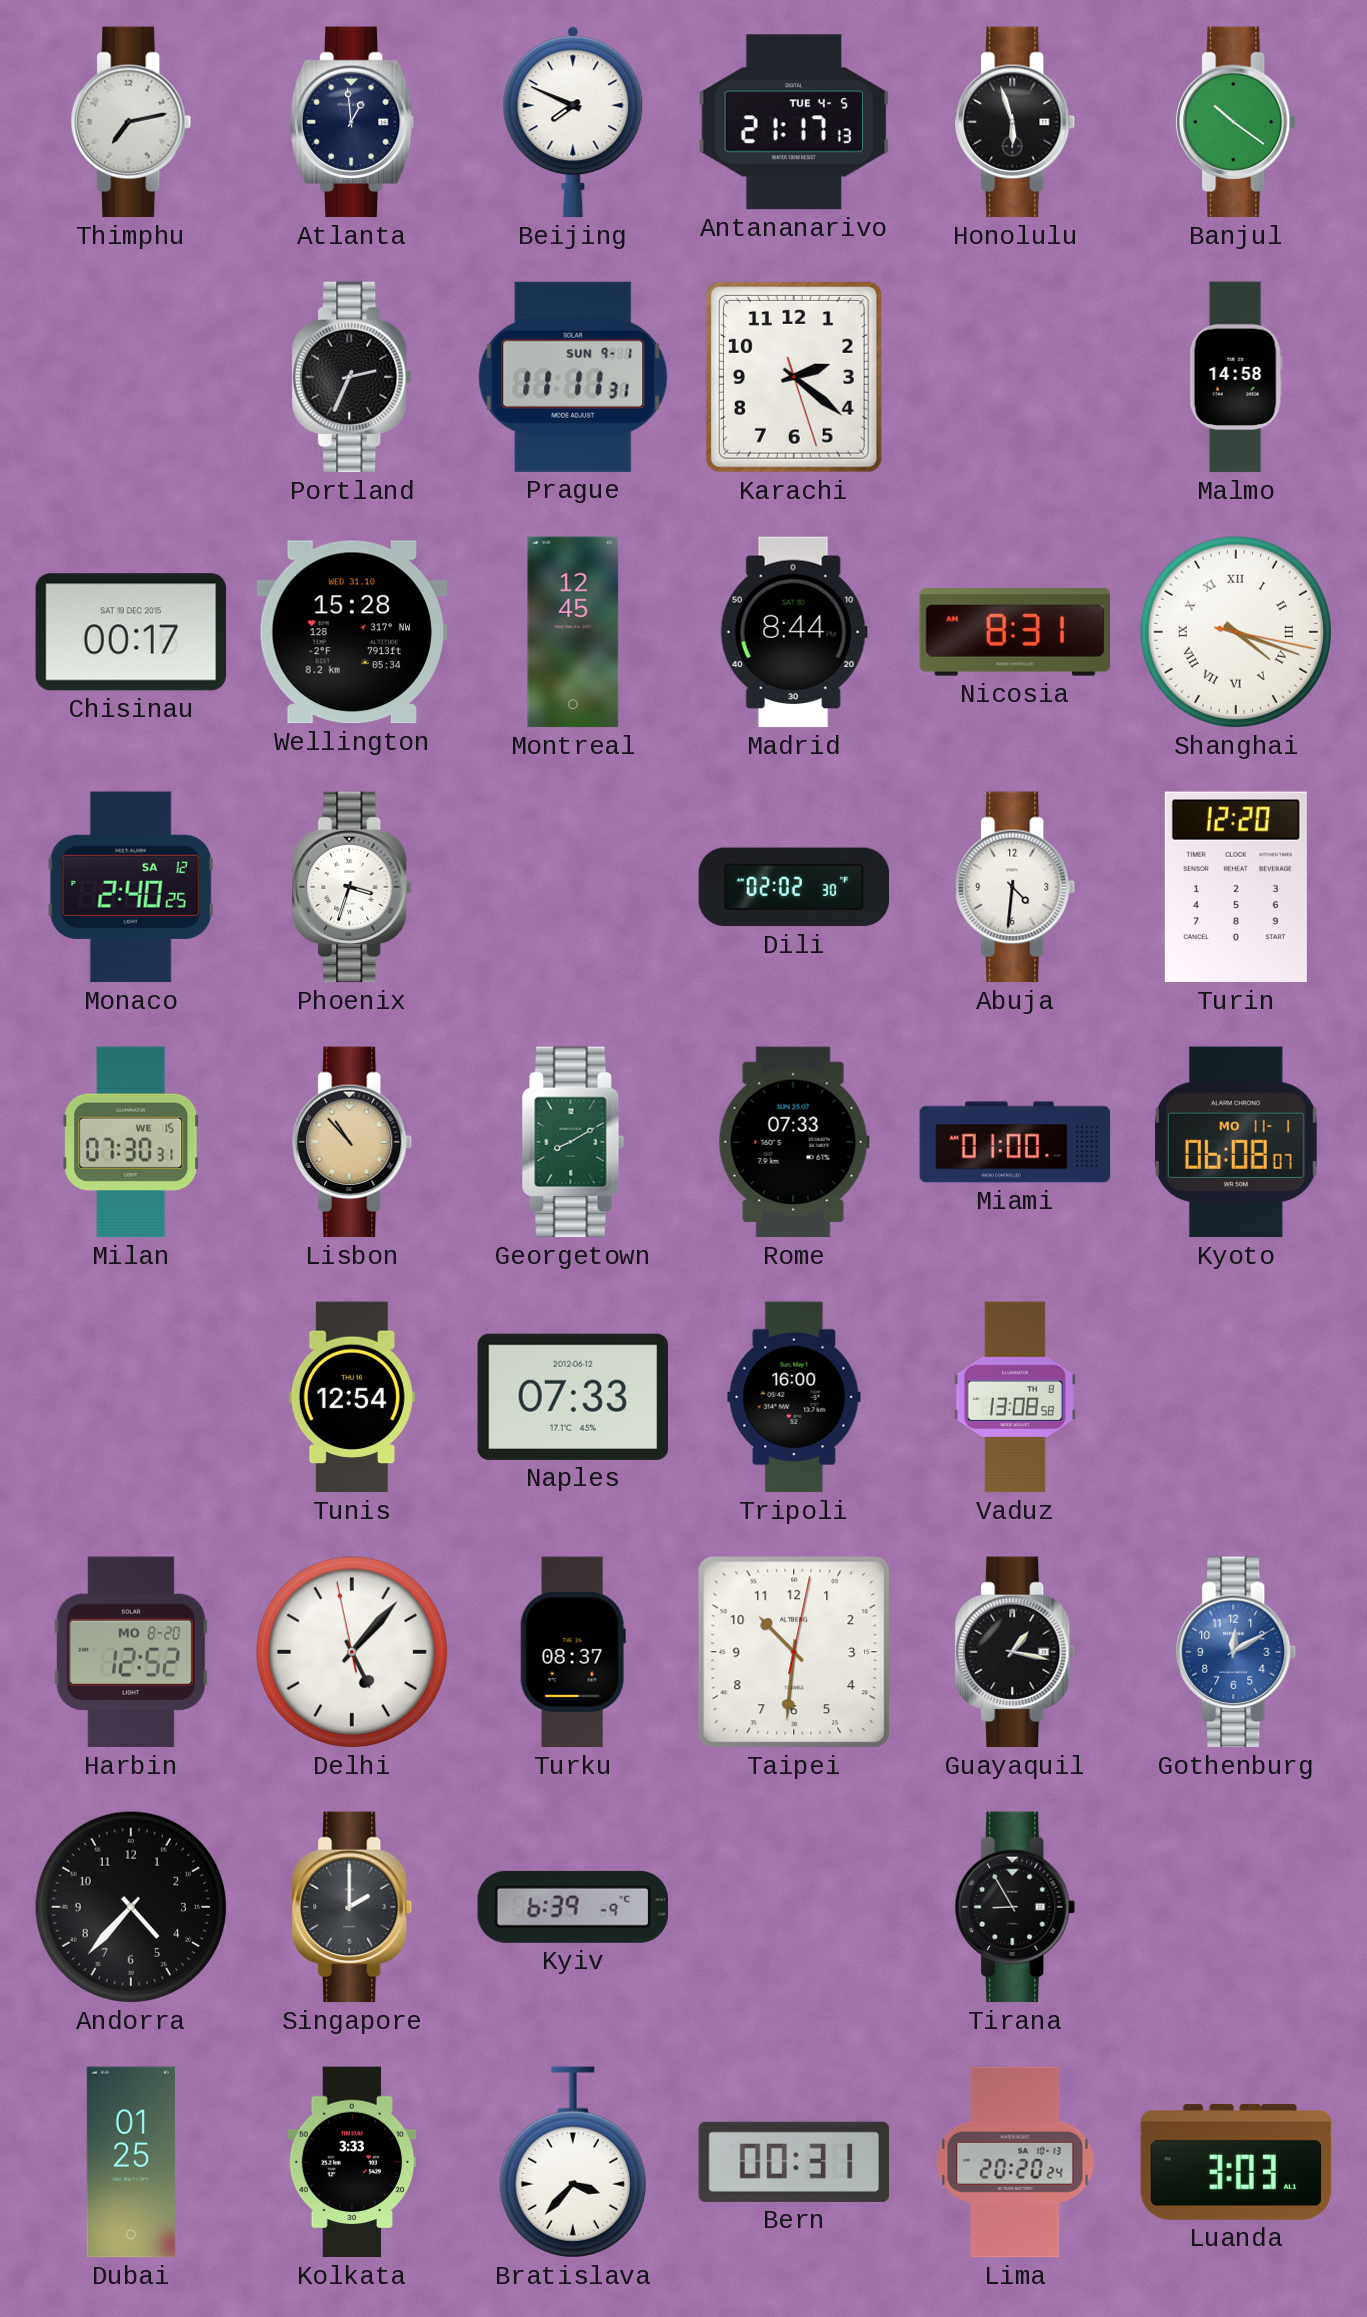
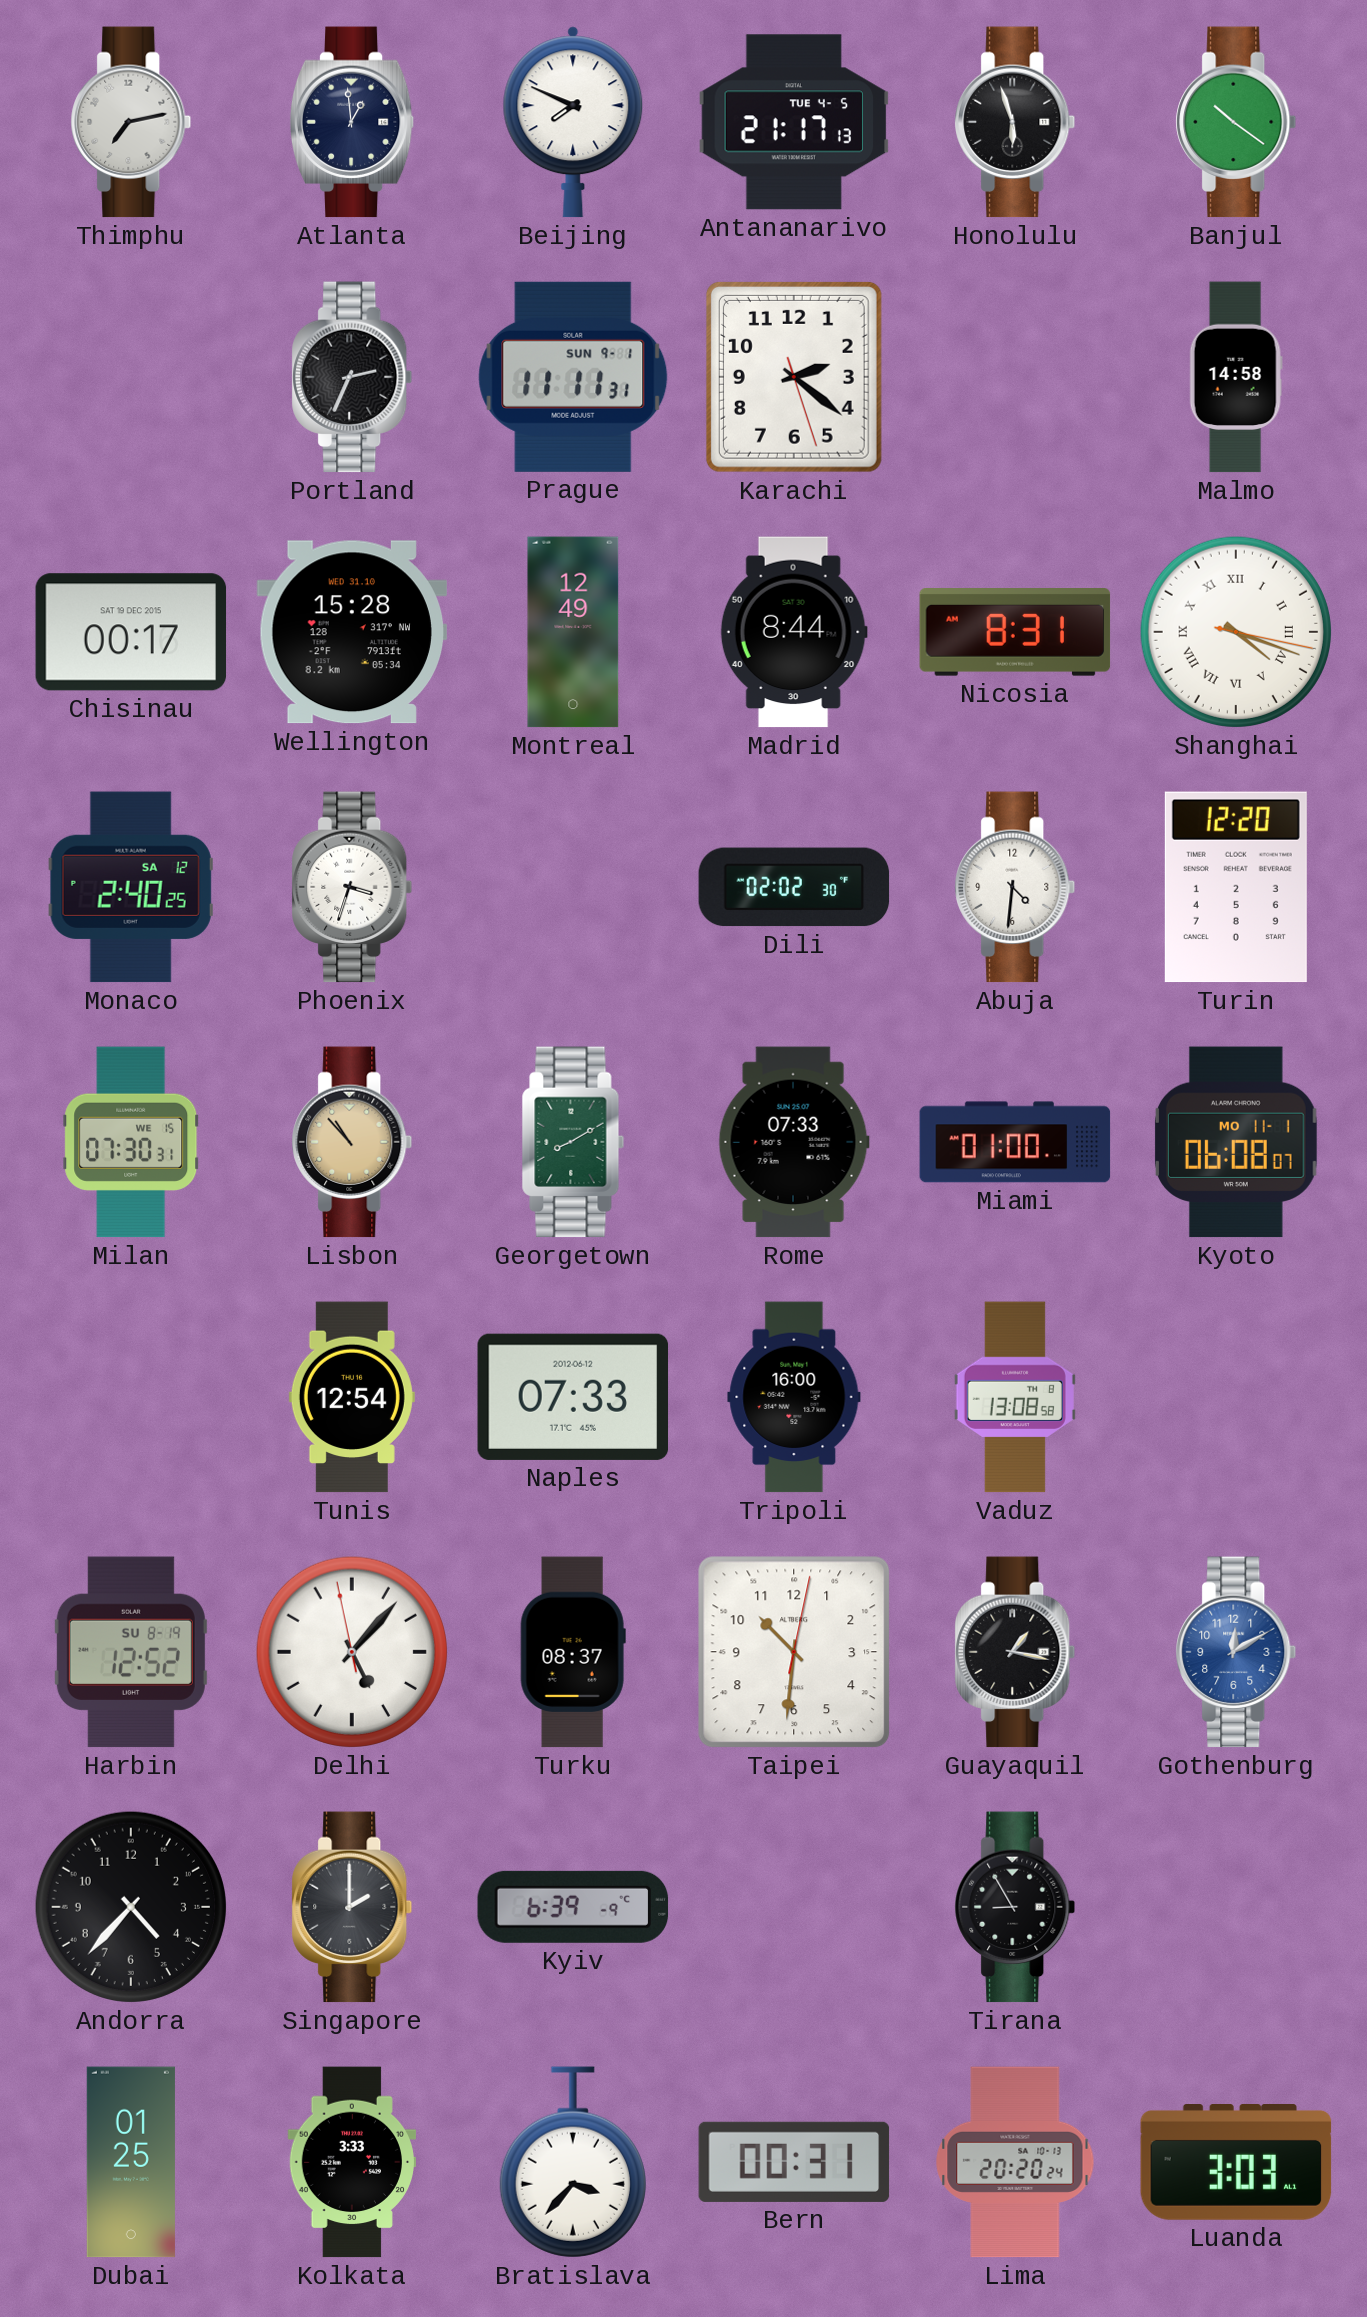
Montreal: 12:45 -> 12:49
Harbin date: MO 8-20 -> SU 8-19
